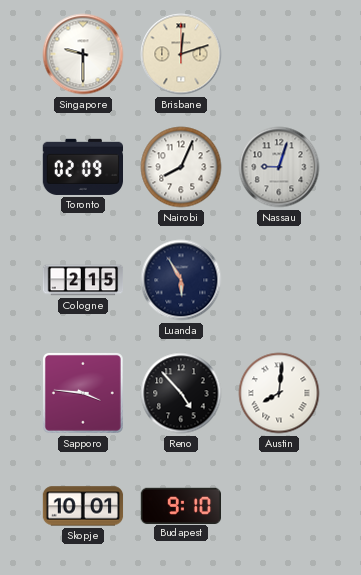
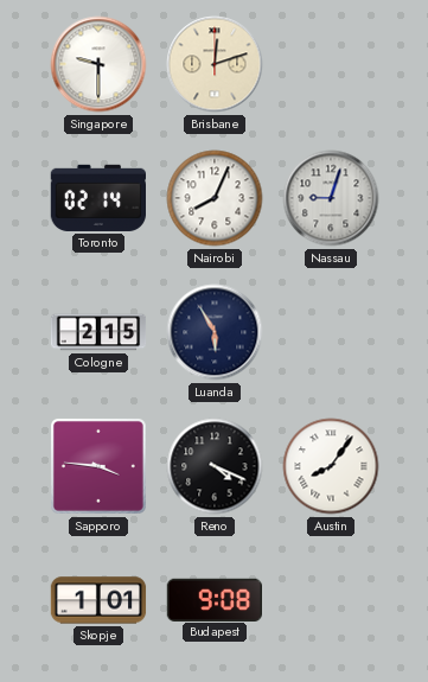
Toronto: 02:09 -> 02:14
Reno: 4:53 -> 4:19
Austin: 8:01 -> 8:06
Skopje: 10:01 -> 1:01
Budapest: 9:10 -> 9:08
